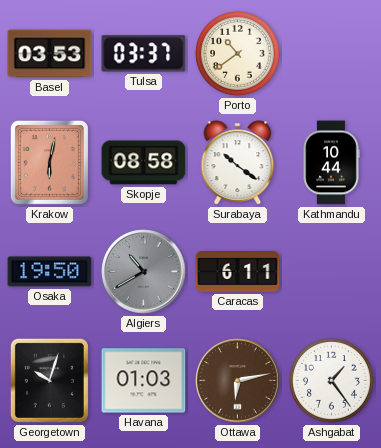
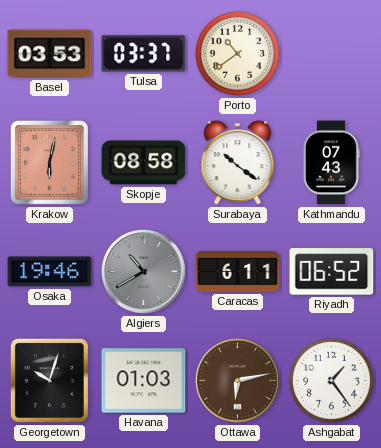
Kathmandu: 10:44 -> 07:43
Osaka: 19:50 -> 19:46
Riyadh: none -> 06:52
